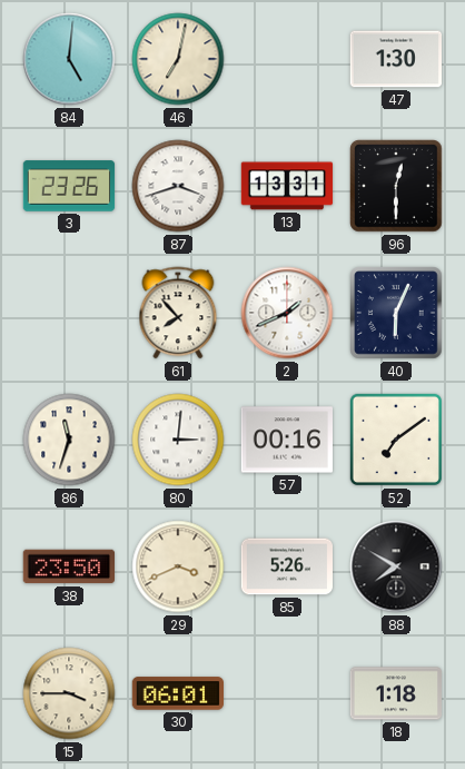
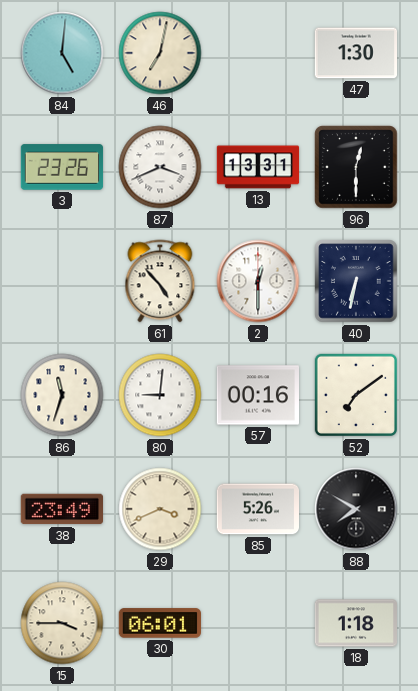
87: 3:42 -> 3:41
61: 7:53 -> 4:53
2: 1:41 -> 12:30
40: 6:04 -> 6:32
80: 3:01 -> 9:01
38: 23:50 -> 23:49
